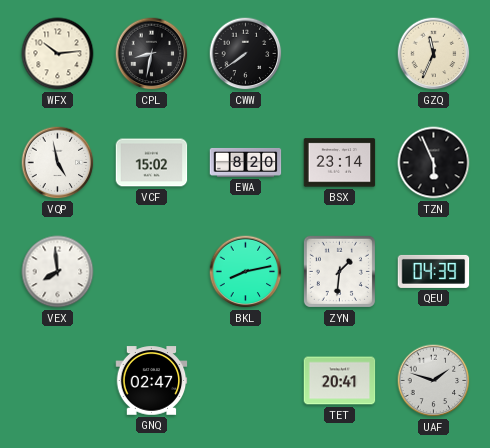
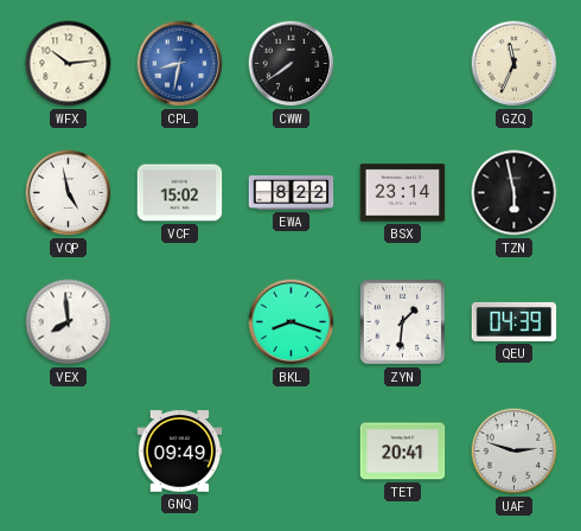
CPL dial: black -> blue
EWA: 8:20 -> 8:22
TZN: 5:56 -> 5:58
BKL: 8:13 -> 8:18
GNQ: 02:47 -> 09:49
UAF: 1:48 -> 2:48
